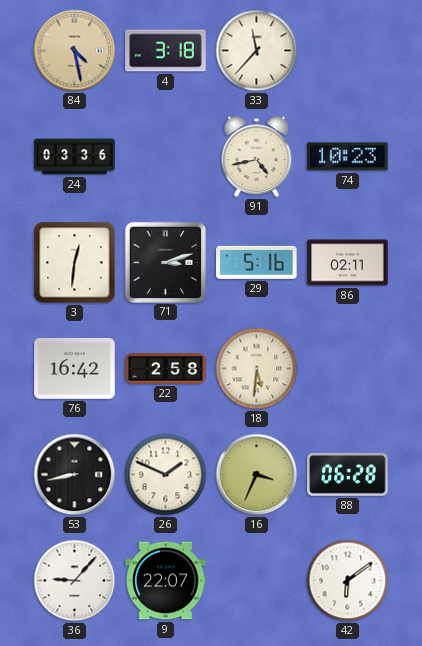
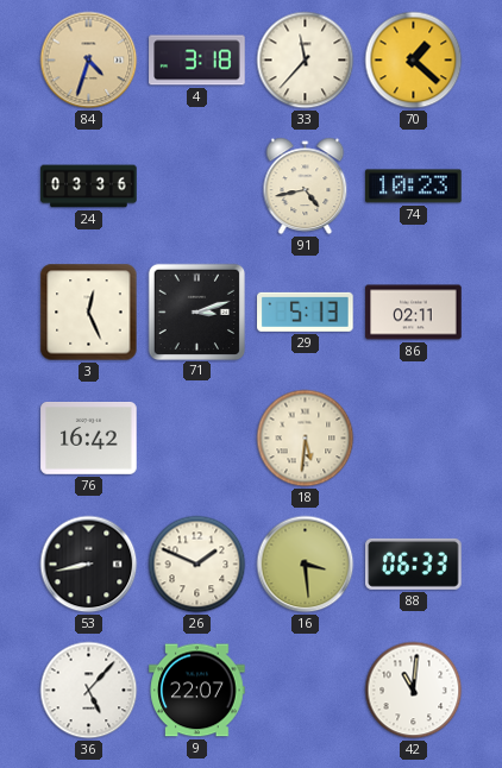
84: 4:28 -> 4:33
70: none -> 1:22
3: 12:31 -> 12:26
29: 5:16 -> 5:13
22: 2:58 -> none
16: 3:34 -> 3:29
88: 06:28 -> 06:33
36: 9:07 -> 5:07
42: 6:09 -> 11:01
